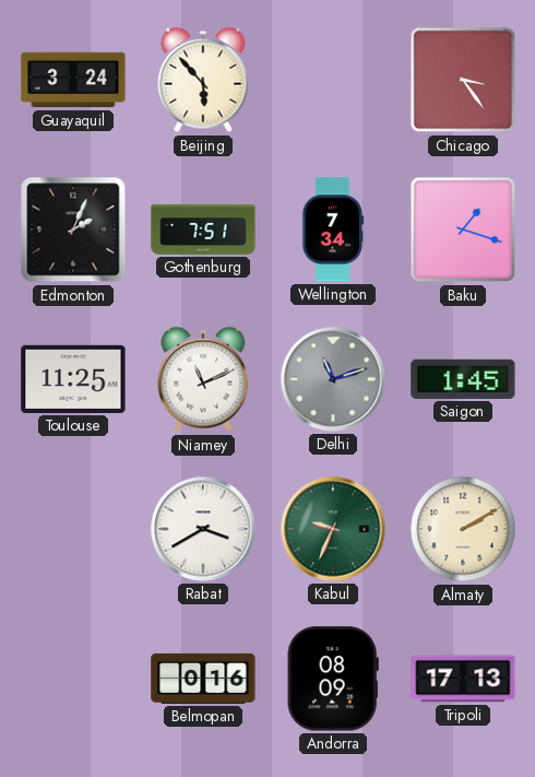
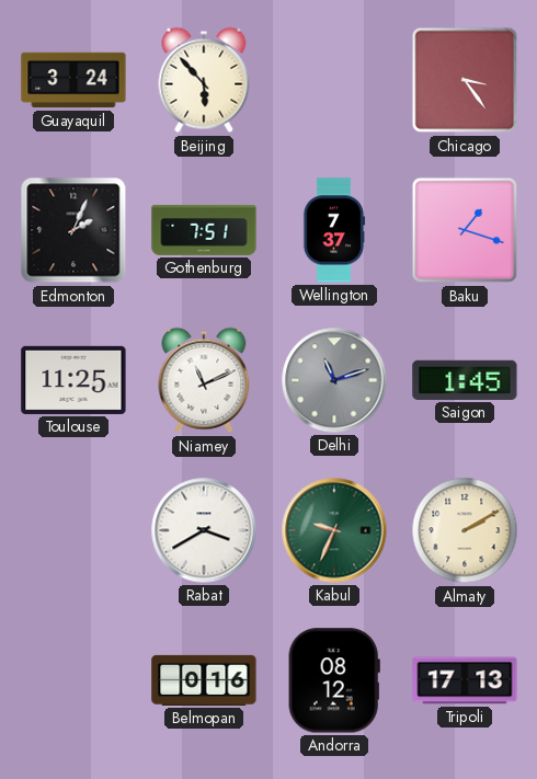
Wellington: 7:34 -> 7:37
Andorra: 08:09 -> 08:12
